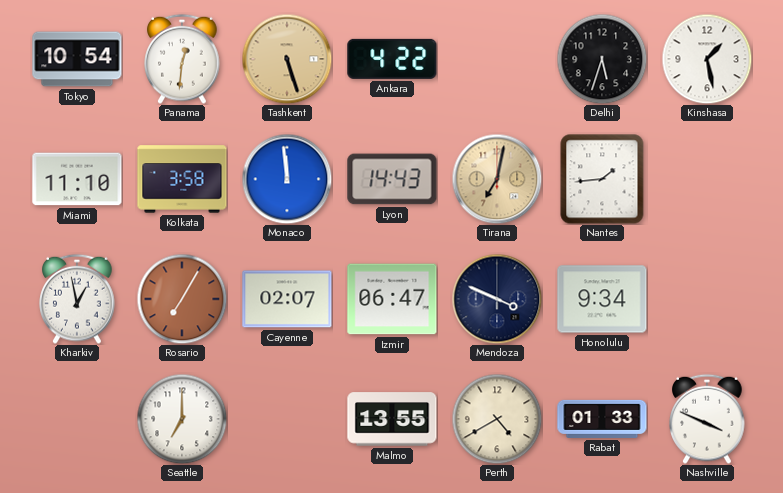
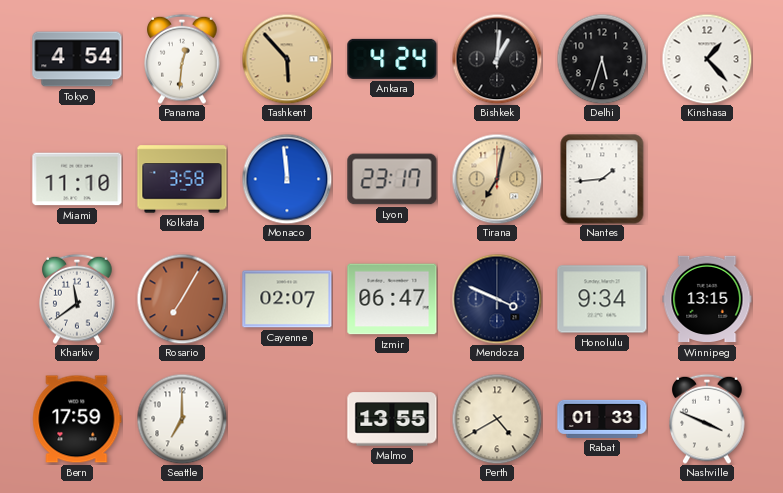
Tokyo: 10:54 -> 4:54
Tashkent: 5:27 -> 5:53
Ankara: 4:22 -> 4:24
Bishkek: none -> 1:01
Kinshasa: 1:28 -> 1:23
Lyon: 14:43 -> 23:17
Kharkiv: 12:58 -> 11:39
Winnipeg: none -> 13:15
Bern: none -> 17:59
